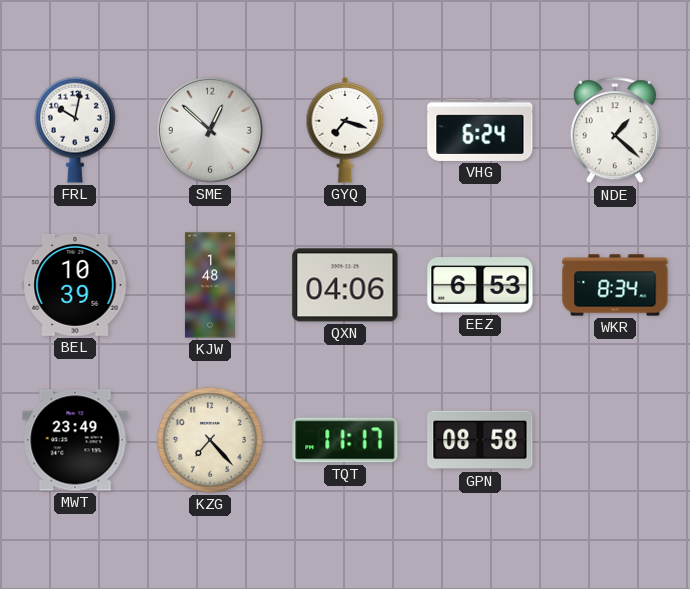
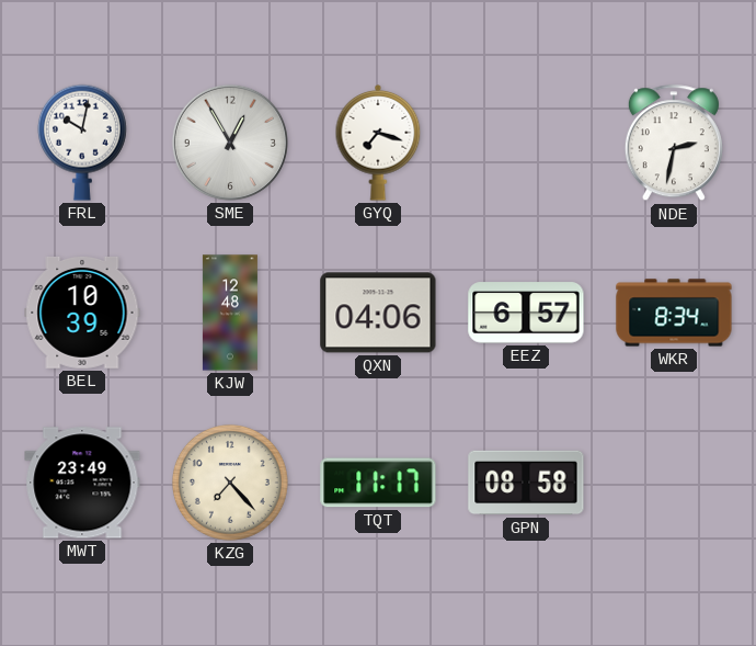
SME: 12:52 -> 12:55
VHG: 6:24 -> none
NDE: 1:22 -> 2:32
KJW: 1:48 -> 12:48
EEZ: 6:53 -> 6:57
